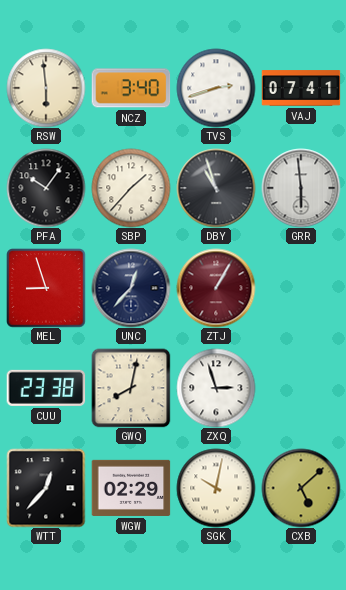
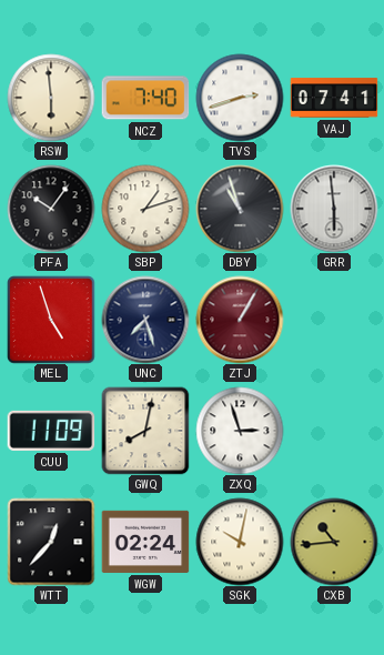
NCZ: 3:40 -> 7:40
SBP: 1:37 -> 1:12
MEL: 8:57 -> 4:57
UNC: 12:37 -> 7:27
CUU: 23:38 -> 11:09
WGW: 02:29 -> 02:24
CXB: 5:08 -> 10:44
